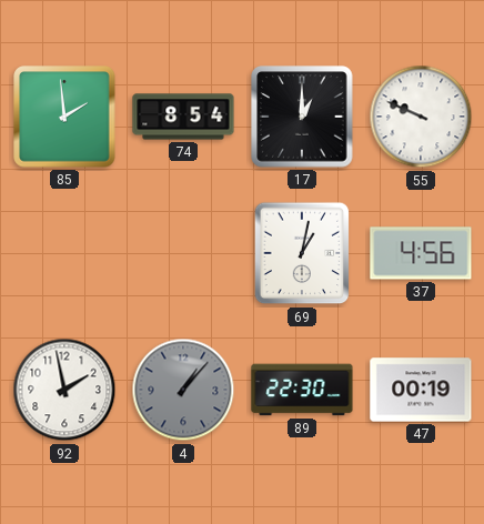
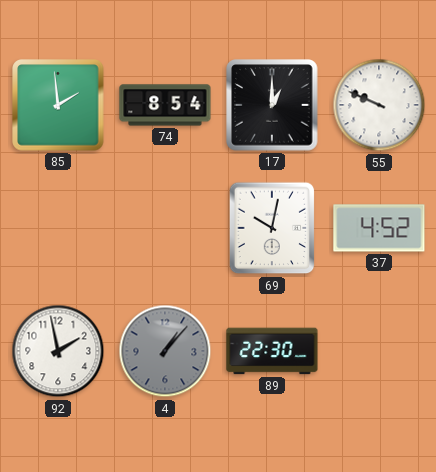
69: 1:02 -> 10:02
37: 4:56 -> 4:52
47: 00:19 -> none
